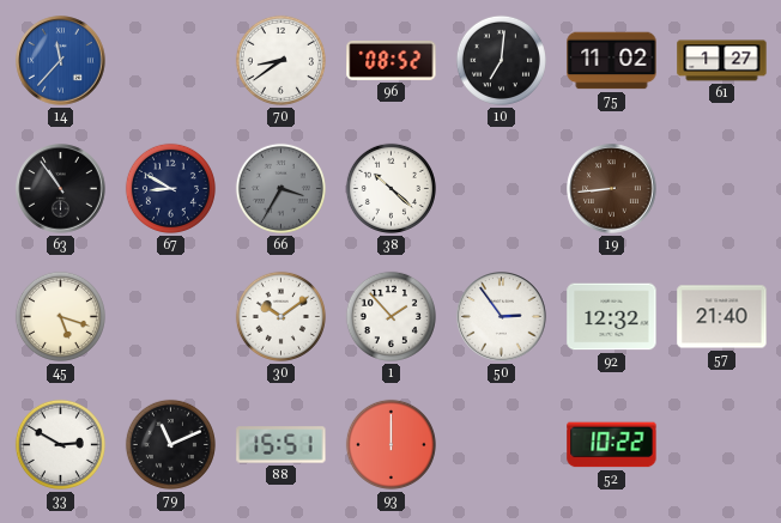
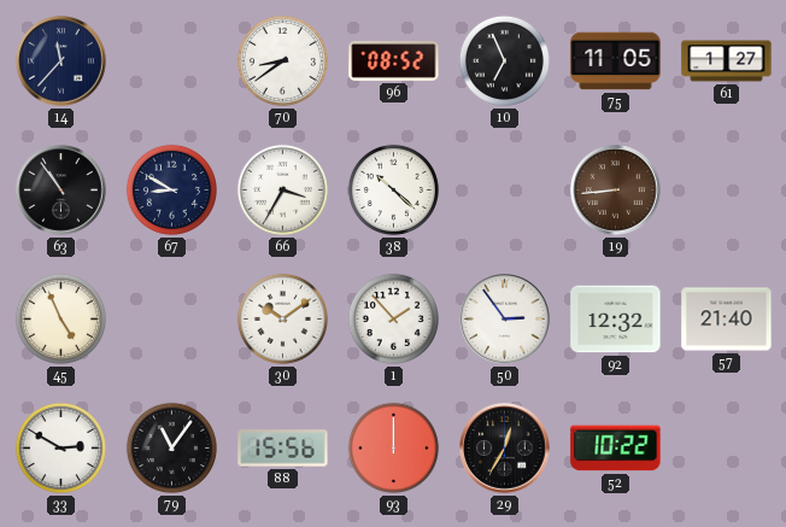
14 dial: blue -> navy
10: 7:01 -> 6:56
75: 11:02 -> 11:05
66 dial: grey -> white
45: 5:18 -> 4:56
79: 11:11 -> 11:06
88: 15:51 -> 15:56
29: none -> 12:35
